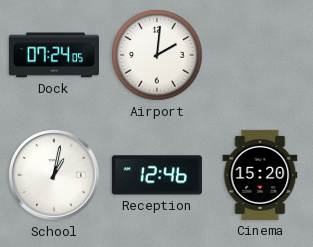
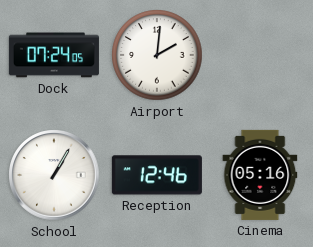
School: 1:02 -> 1:05
Cinema: 15:20 -> 05:16
